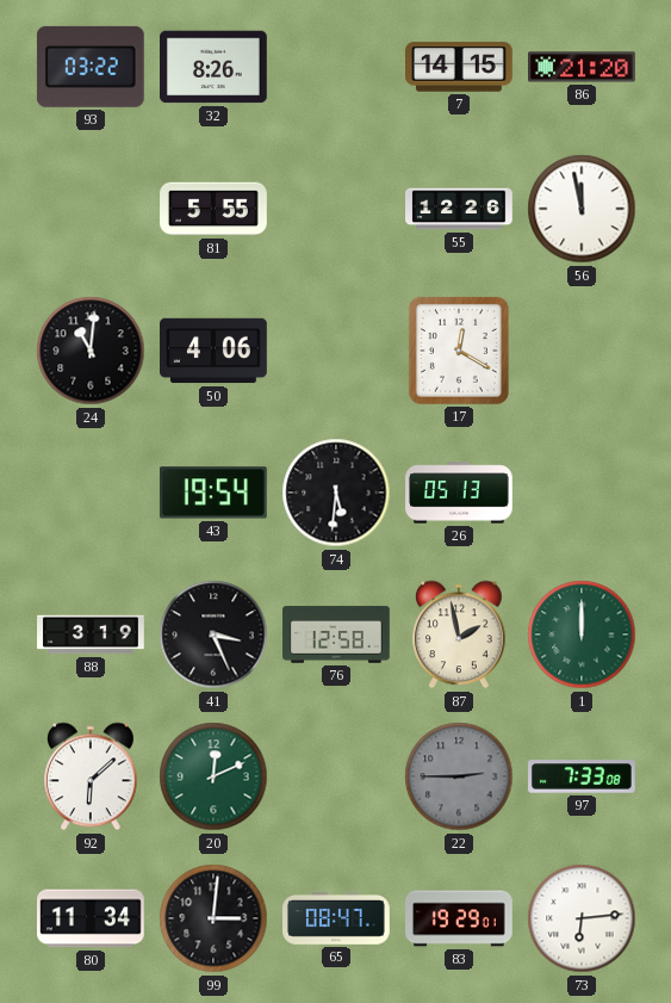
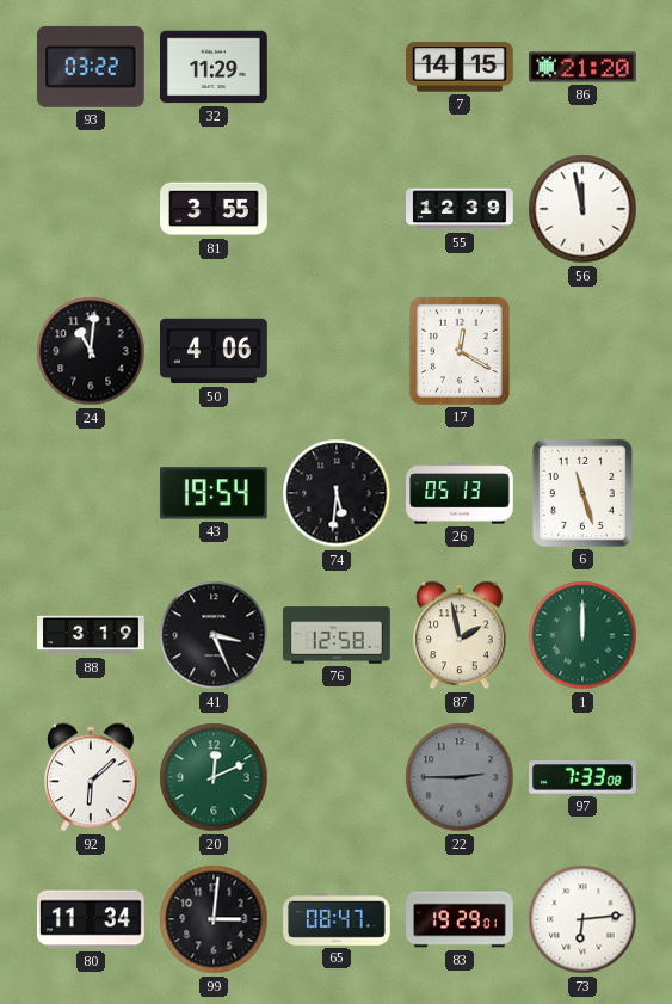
32: 8:26 -> 11:29
81: 5:55 -> 3:55
55: 12:26 -> 12:39
6: none -> 11:27
